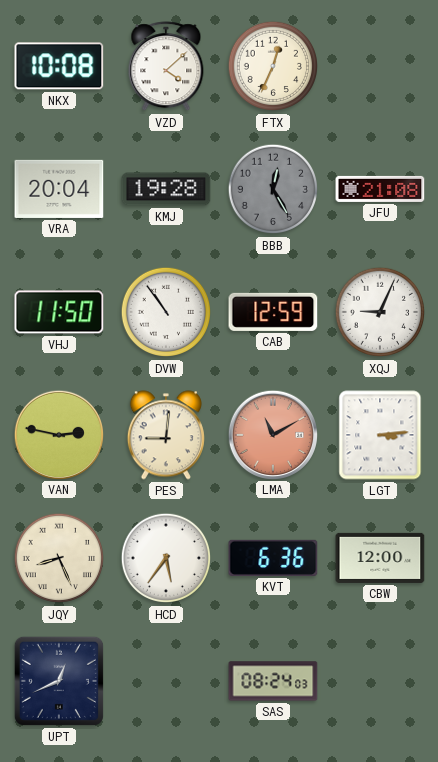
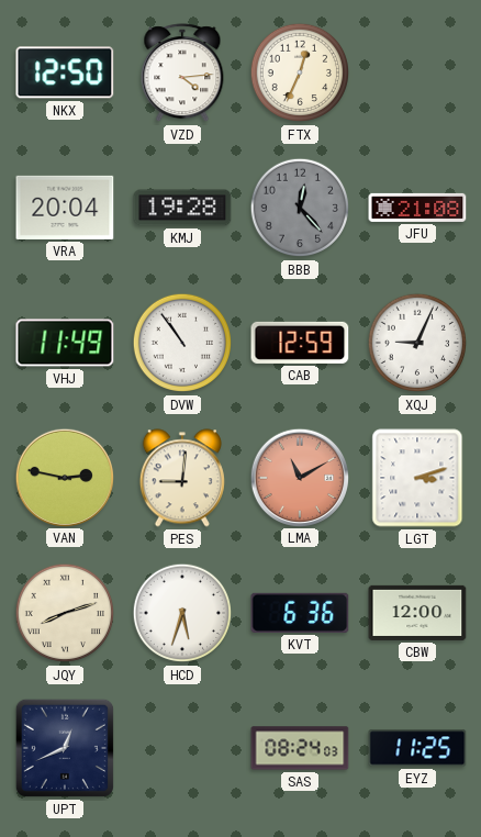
NKX: 10:08 -> 12:50
VZD: 4:08 -> 4:14
BBB: 12:25 -> 12:23
VHJ: 11:50 -> 11:49
LGT: 3:14 -> 3:12
JQY: 8:26 -> 8:12
HCD: 5:36 -> 5:33
EYZ: none -> 11:25
